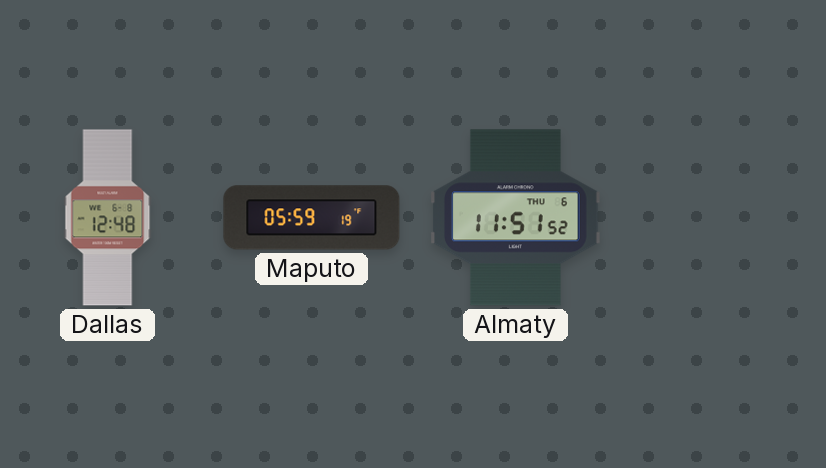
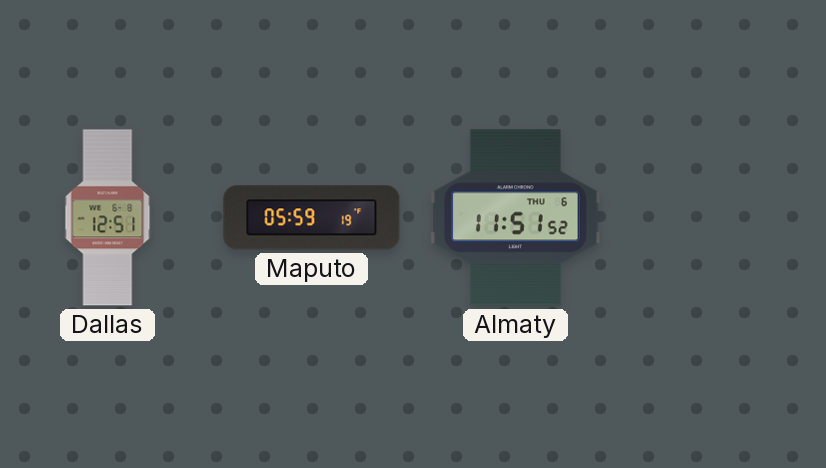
Dallas: 12:48 -> 12:51
